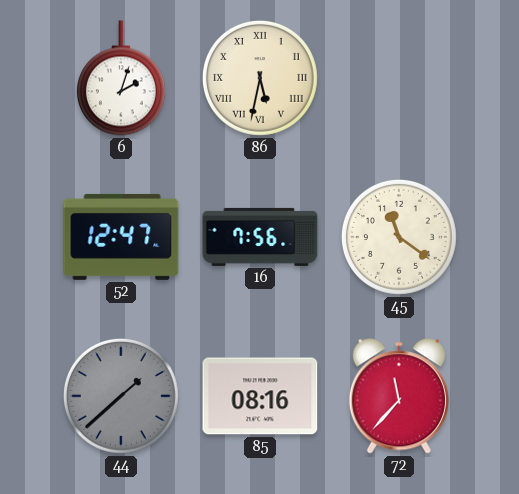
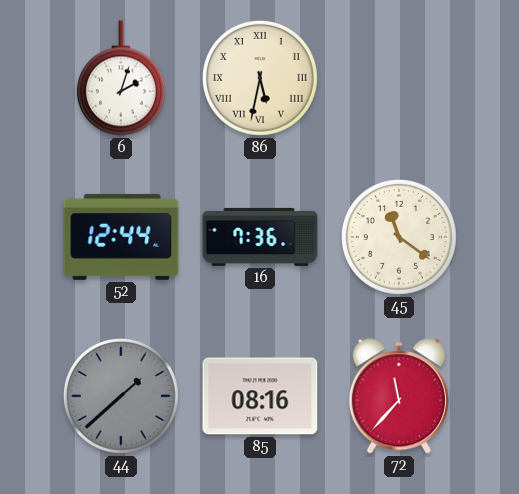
52: 12:47 -> 12:44
16: 7:56 -> 7:36
